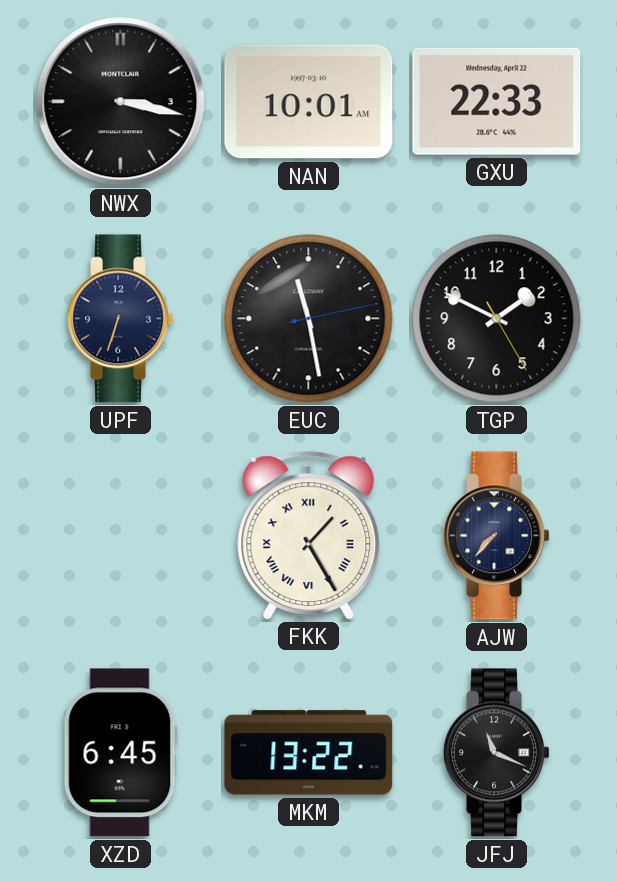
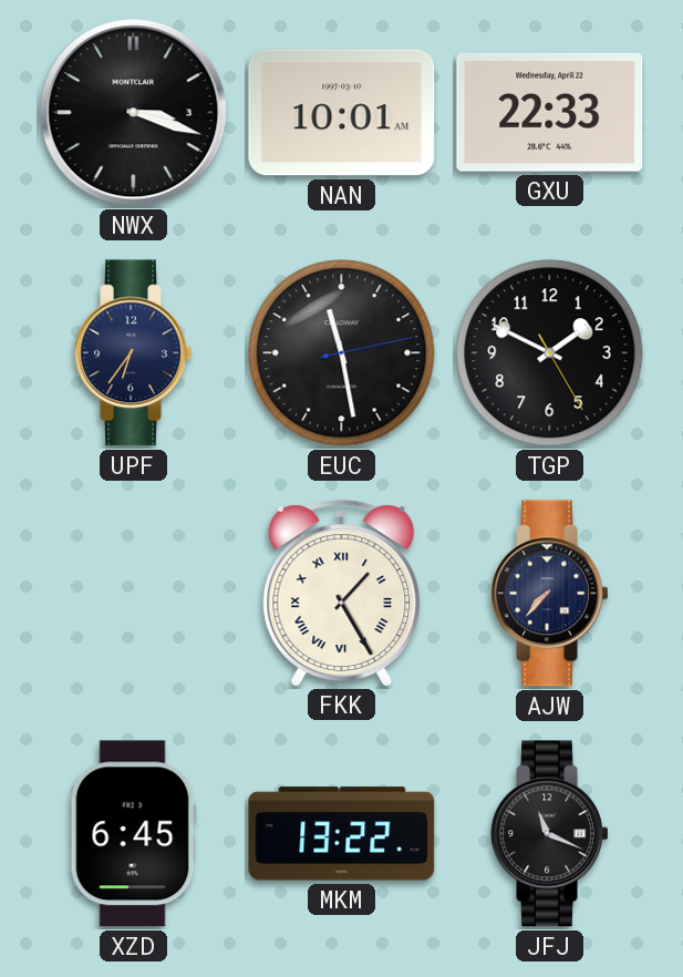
NWX: 3:17 -> 3:18
UPF: 6:33 -> 6:36
